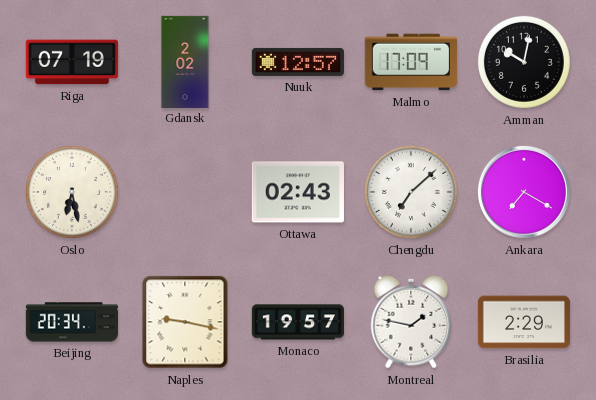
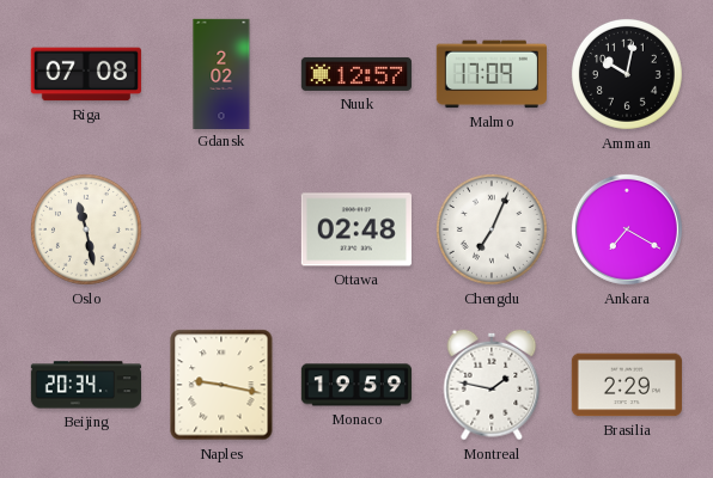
Riga: 07:19 -> 07:08
Oslo: 6:28 -> 11:28
Ottawa: 02:43 -> 02:48
Chengdu: 7:08 -> 7:04
Monaco: 19:57 -> 19:59
